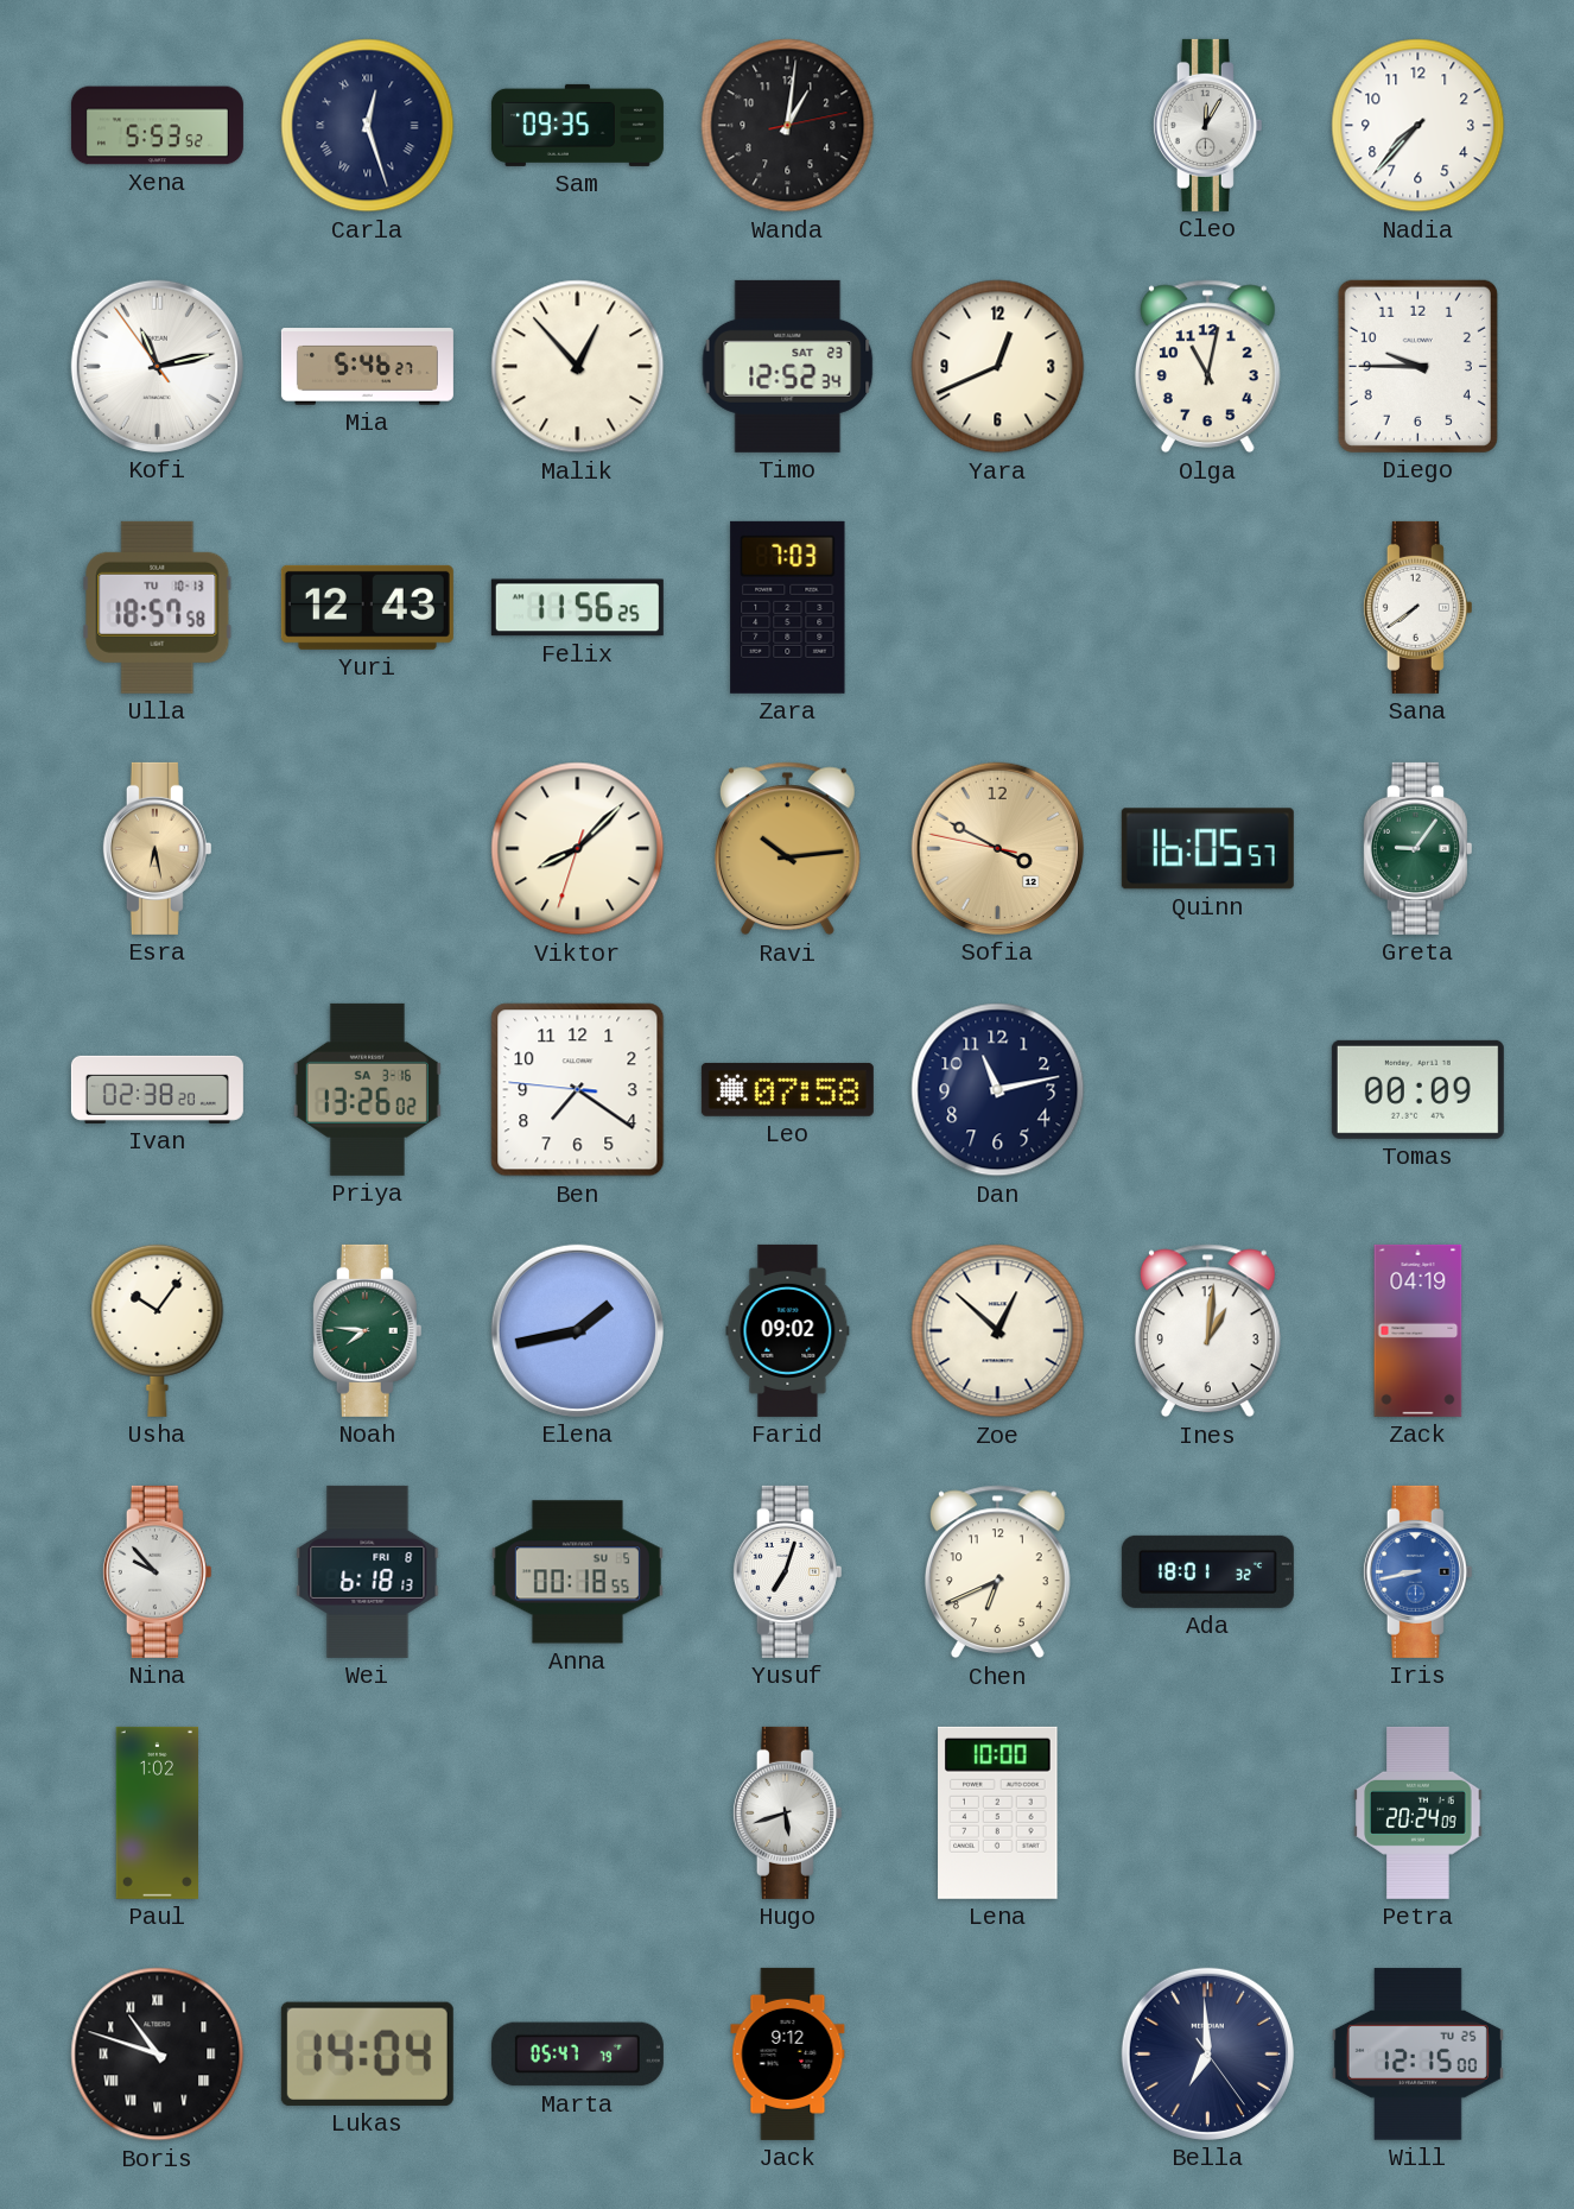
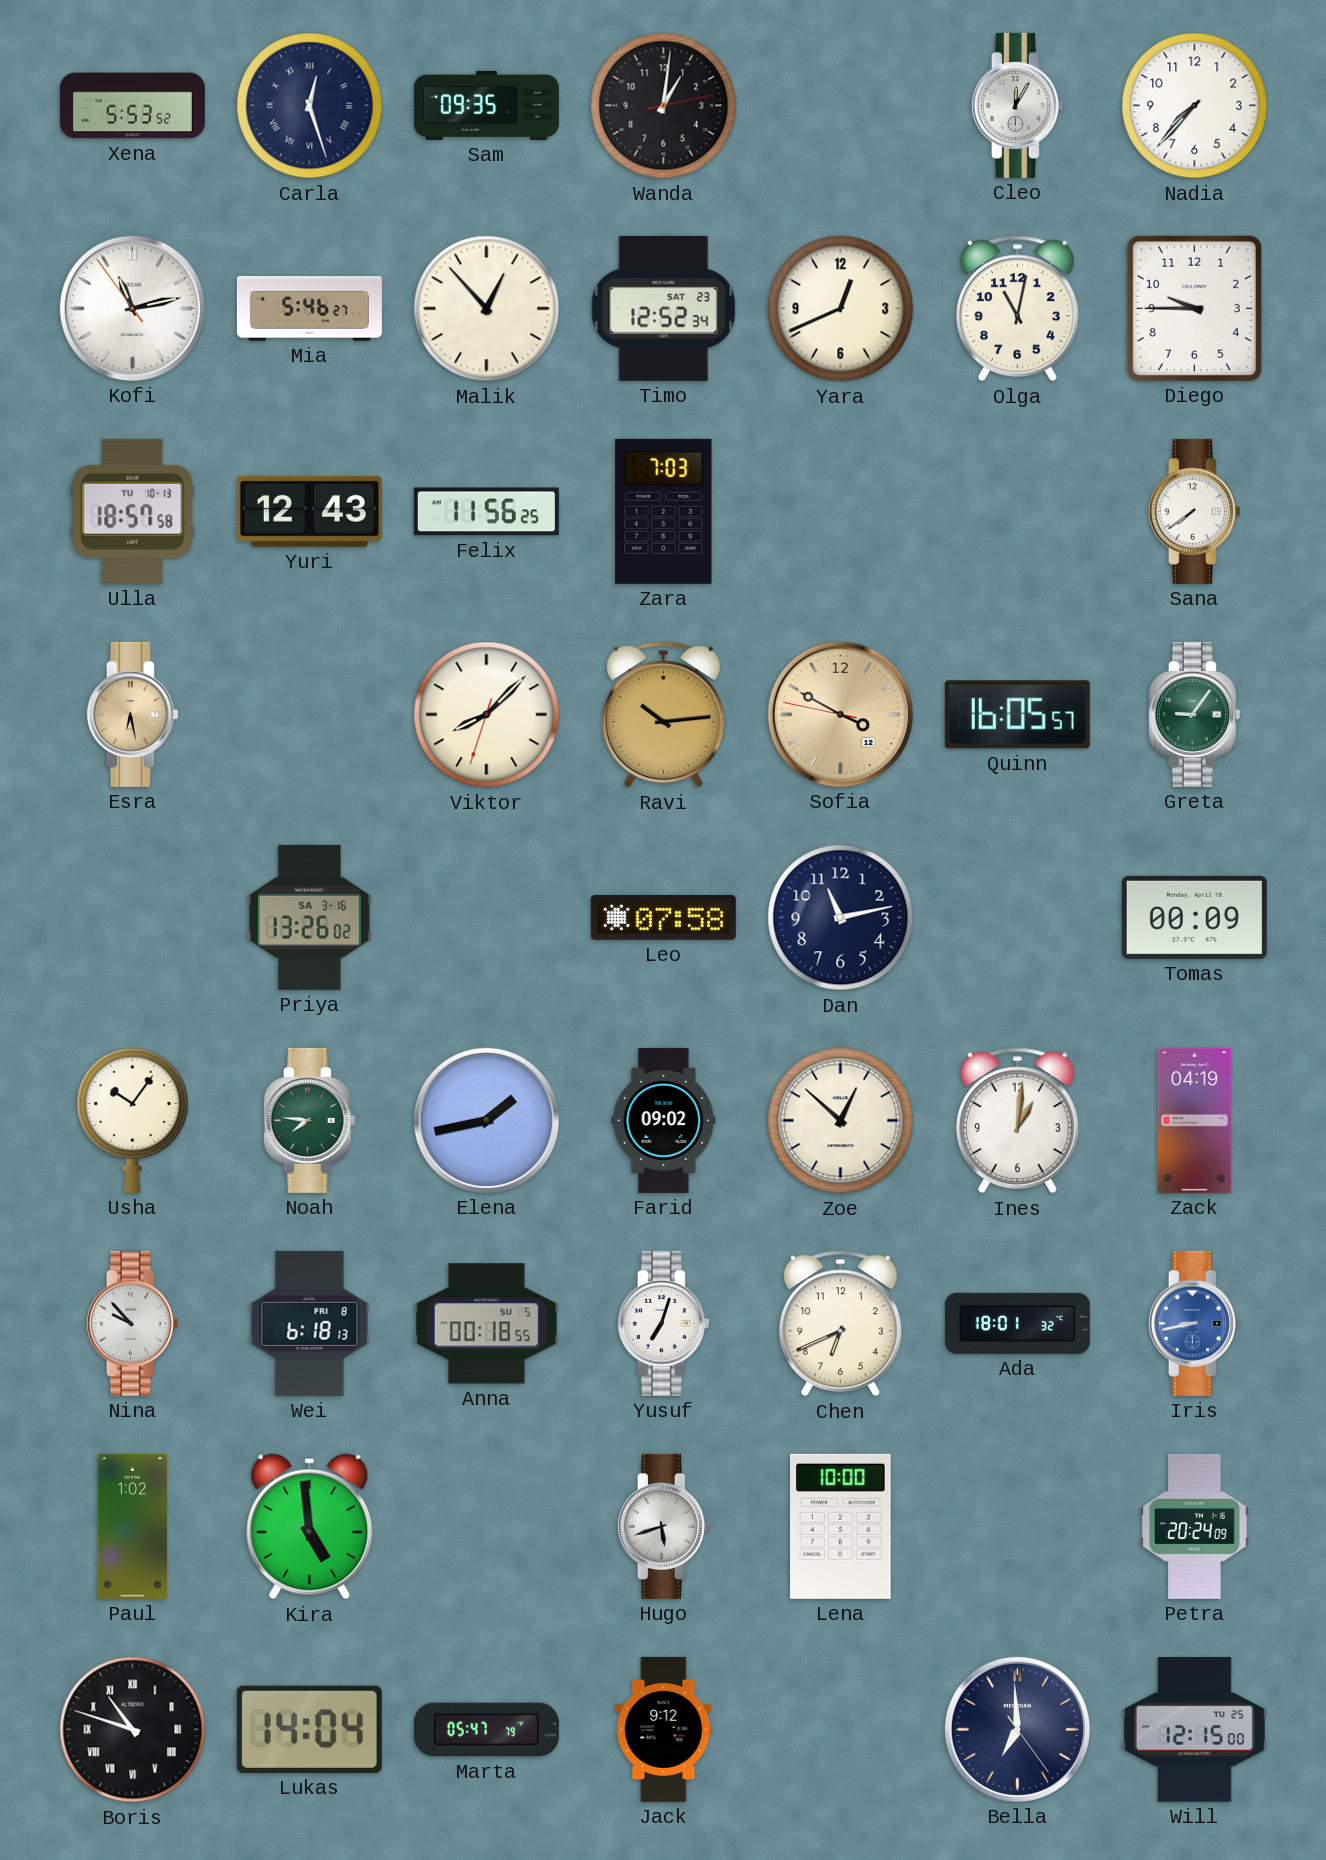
Ivan: 02:38 -> none
Ben: 7:20 -> none
Kira: none -> 4:59
